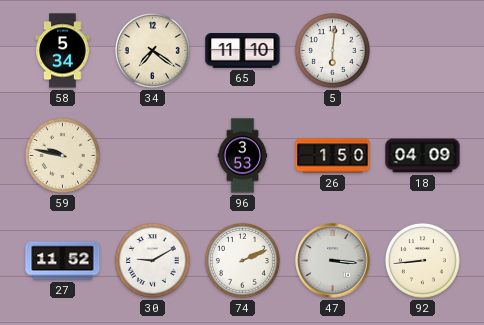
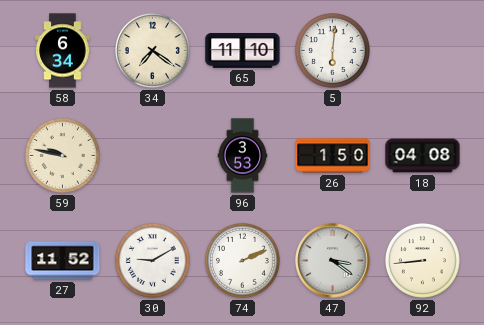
58: 5:34 -> 6:34
18: 04:09 -> 04:08
47: 3:16 -> 3:21
